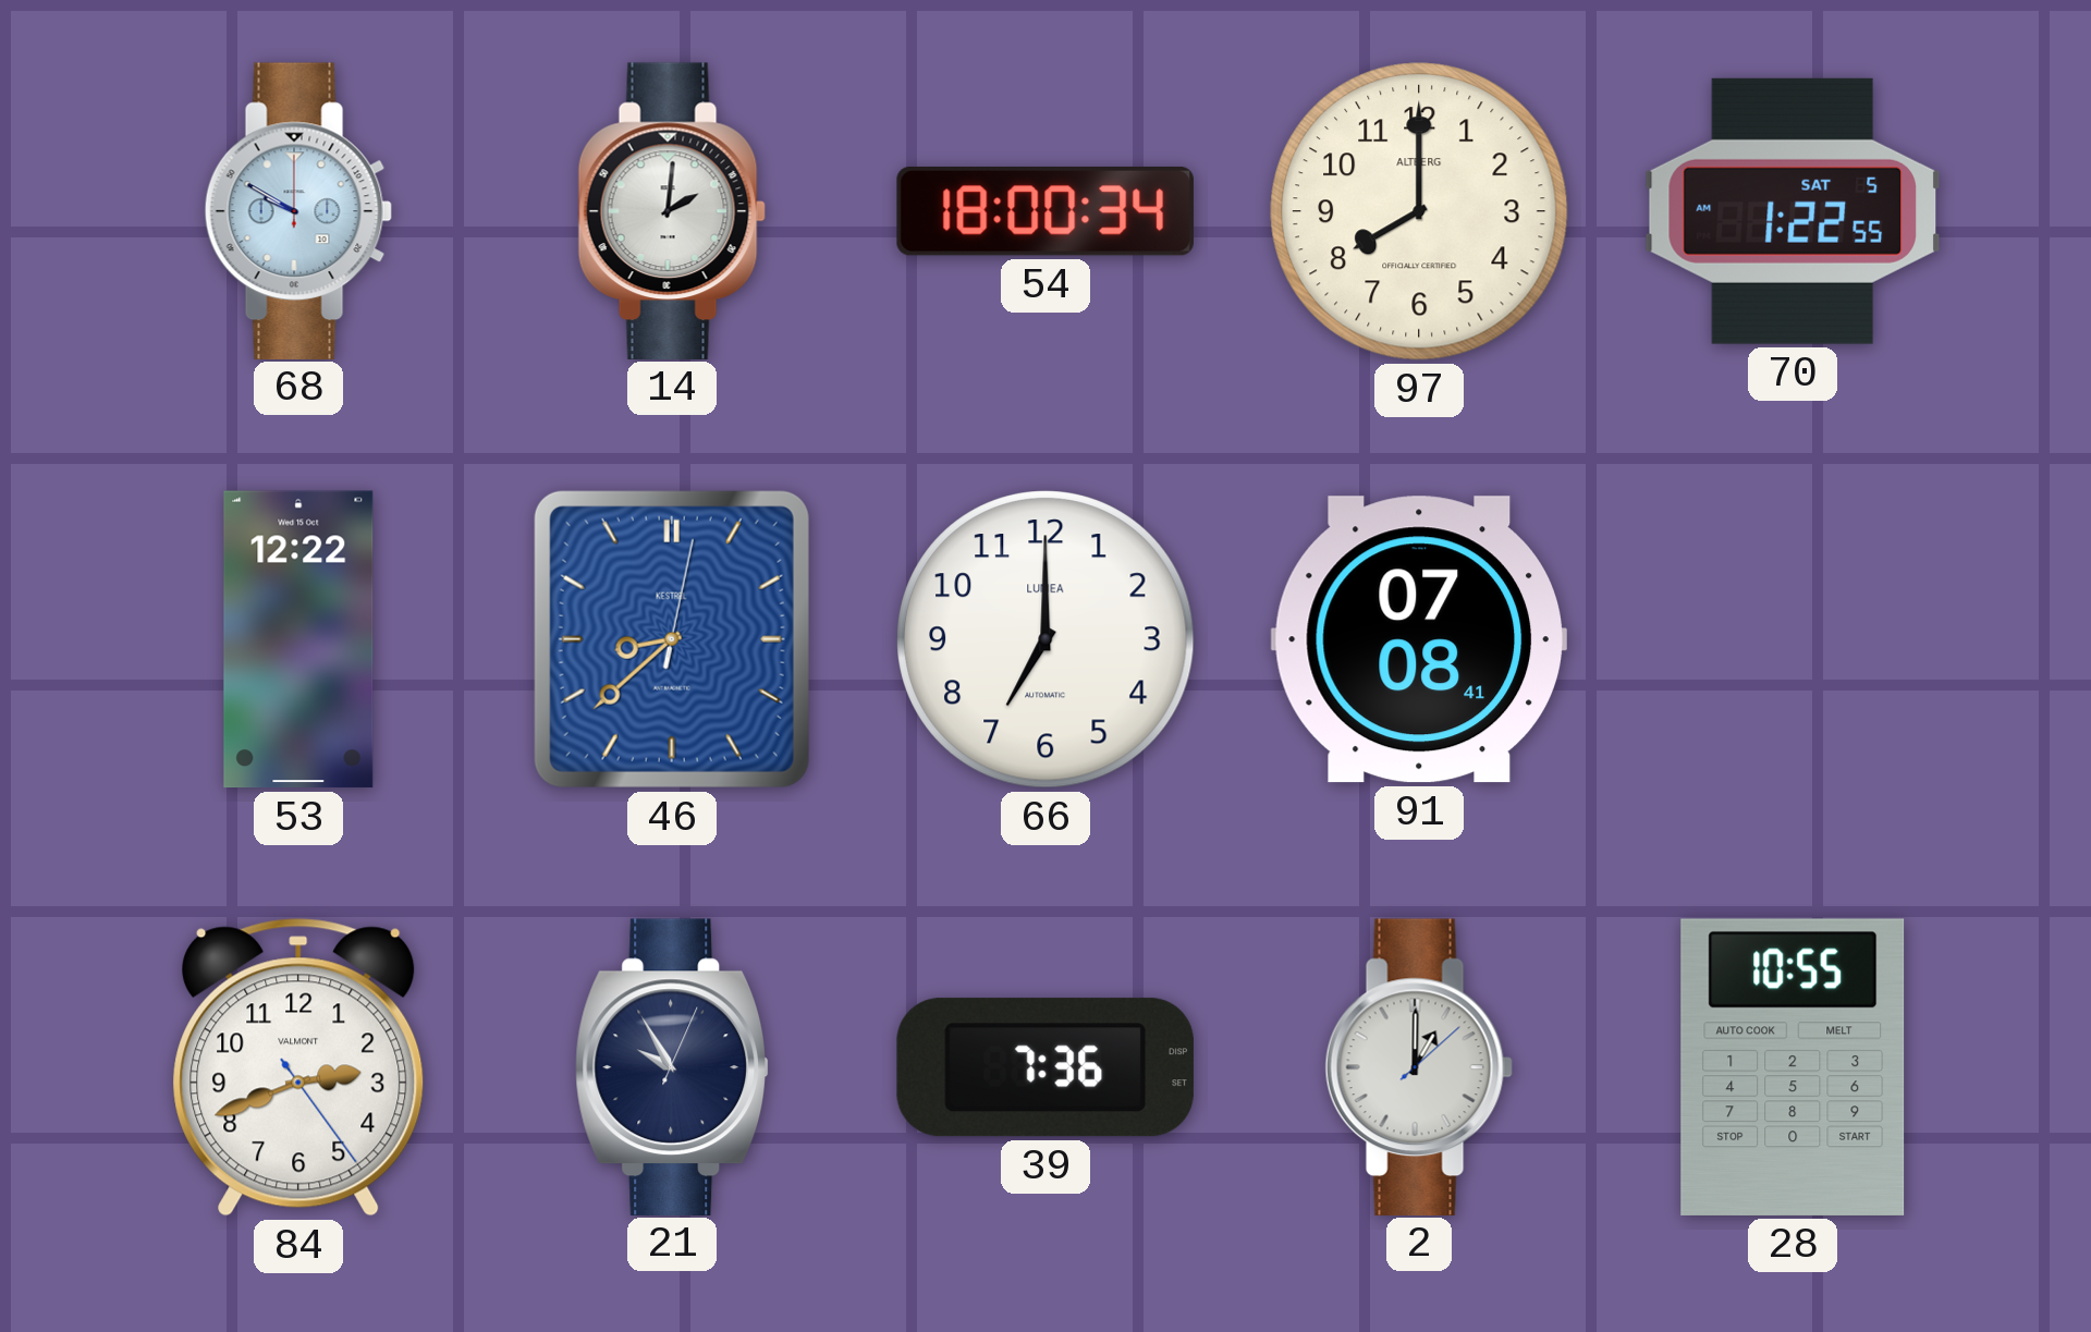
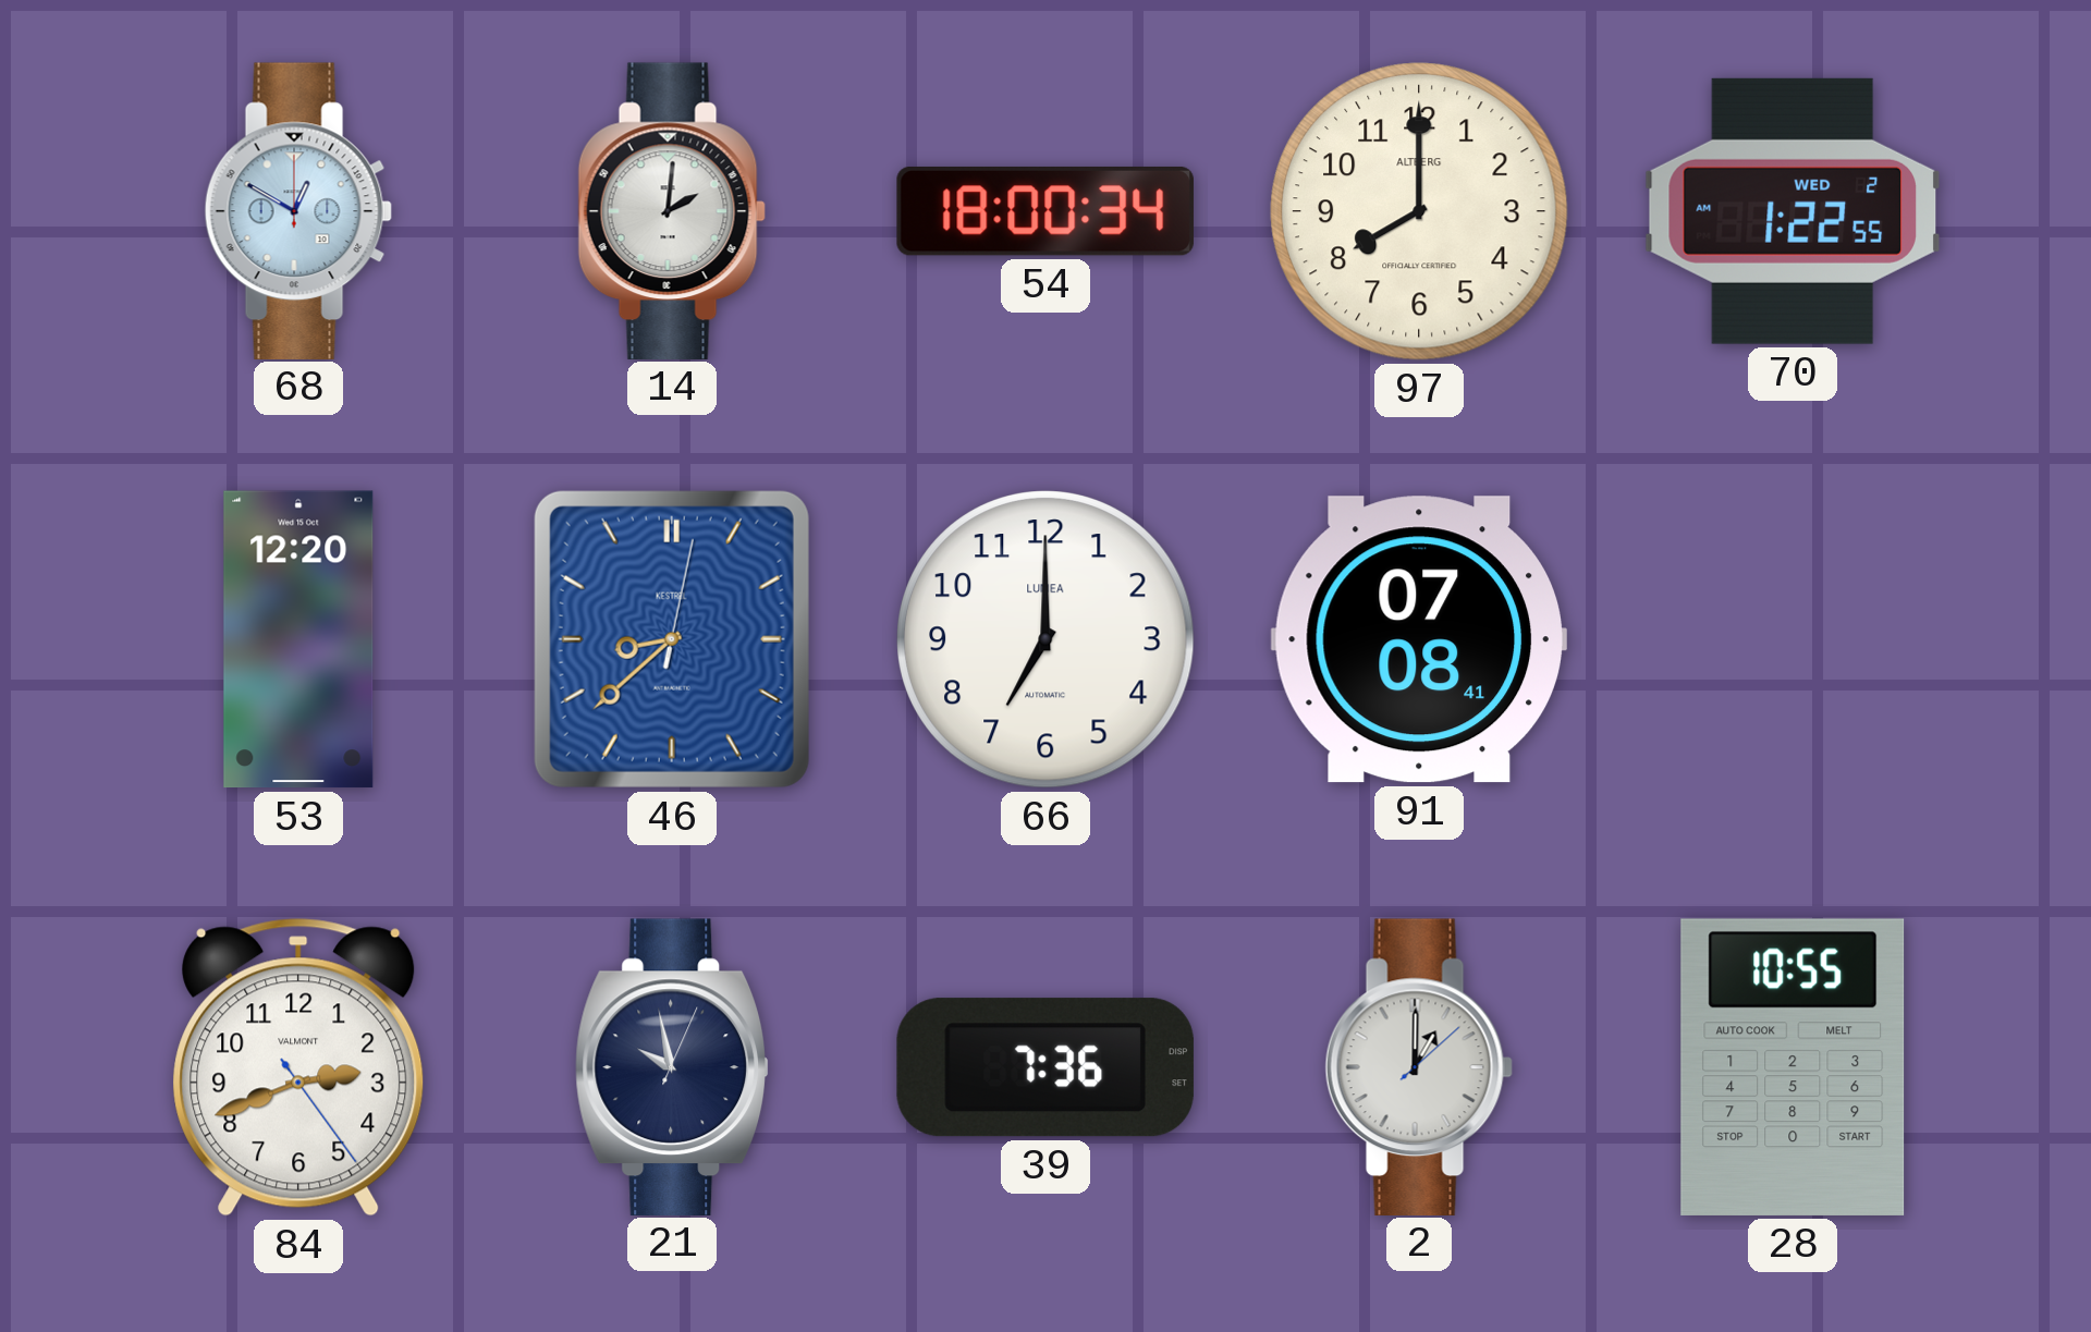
68: 9:50 -> 12:50
70 date: SAT 5 -> WED 2
53: 12:22 -> 12:20
21: 9:55 -> 9:58
